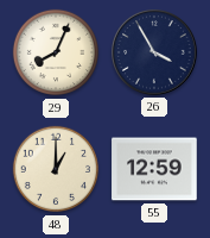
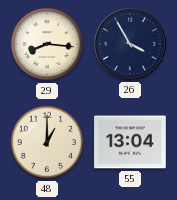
29: 8:04 -> 8:16
55: 12:59 -> 13:04
